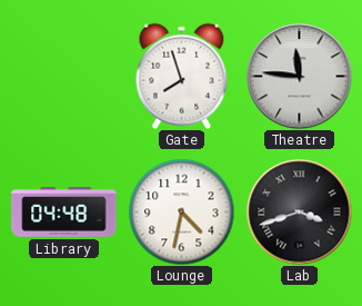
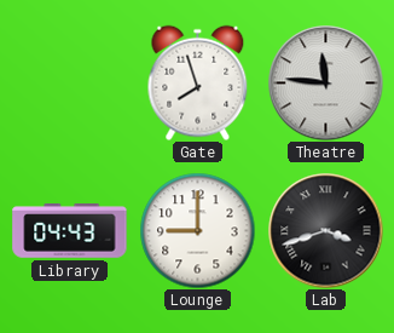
Library: 04:48 -> 04:43
Lounge: 4:32 -> 9:00
